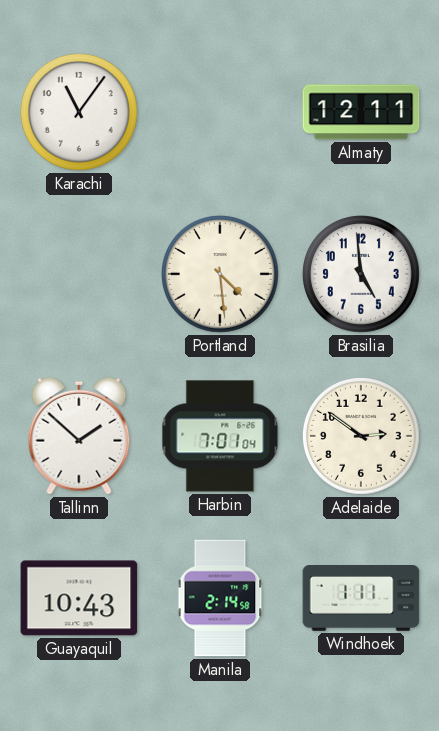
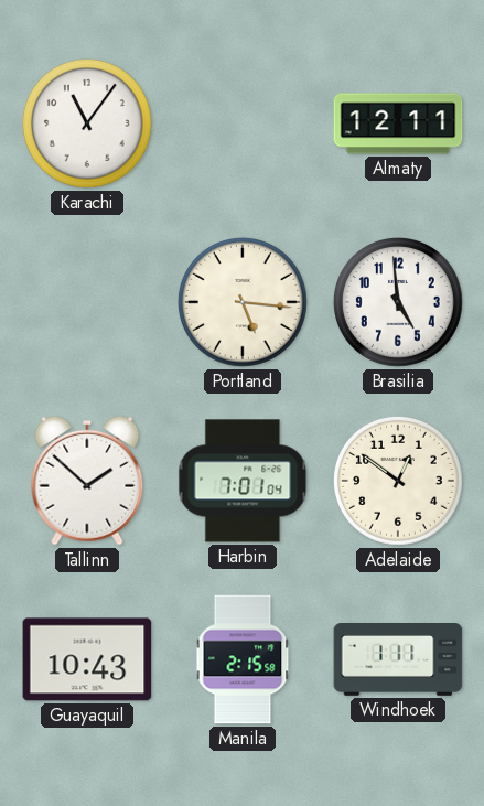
Portland: 4:29 -> 5:16
Adelaide: 2:51 -> 12:51
Manila: 2:14 -> 2:15
